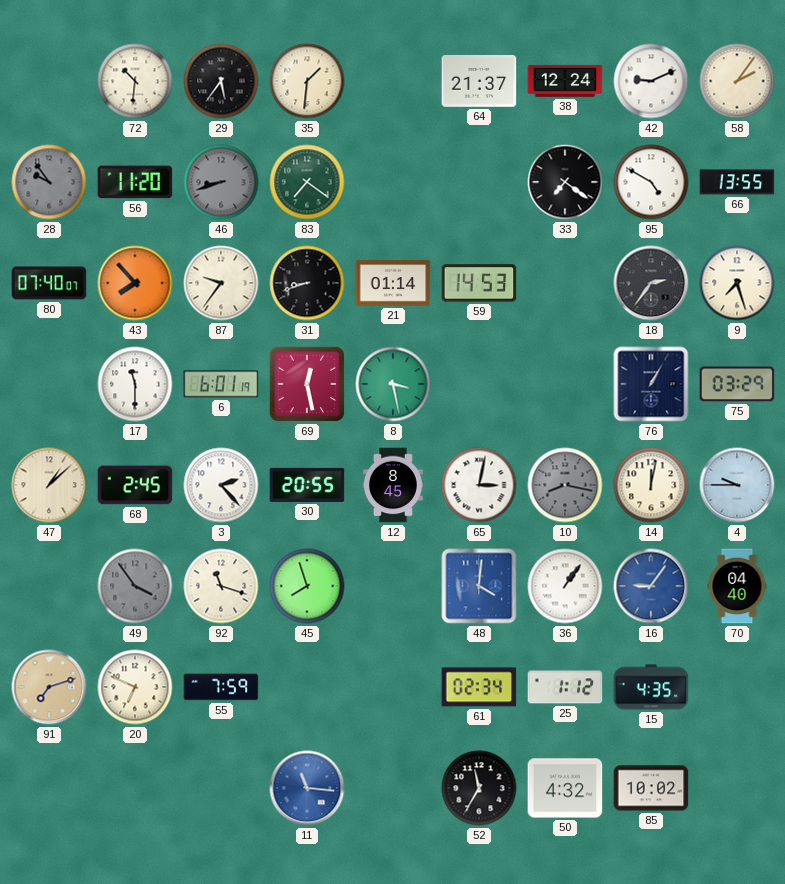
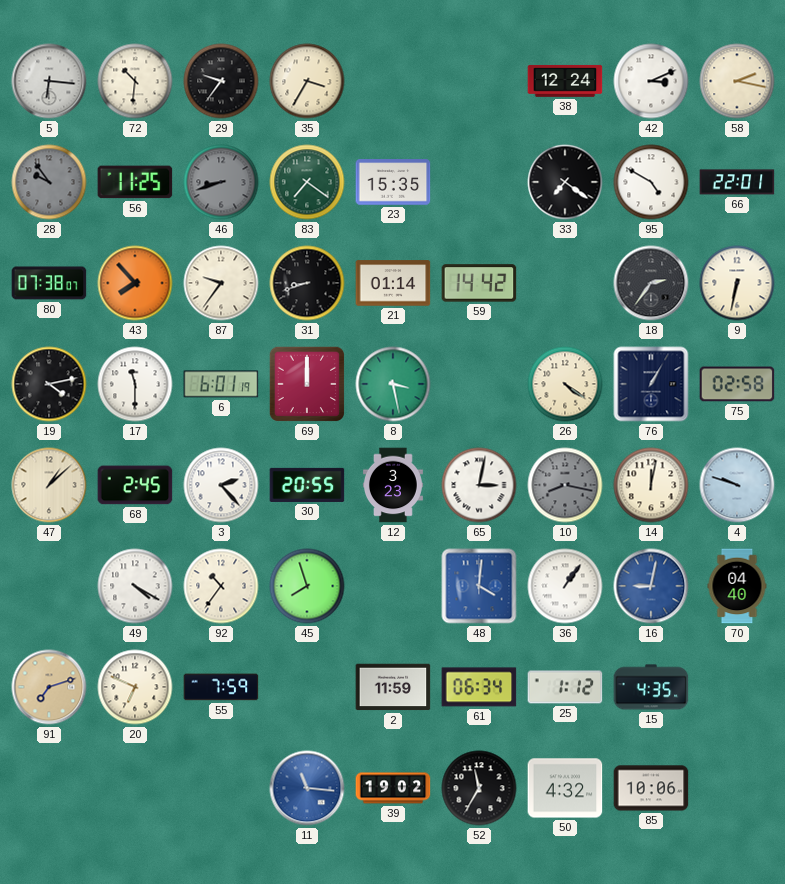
5: none -> 6:16
29: 5:36 -> 9:36
35: 1:31 -> 3:35
64: 21:37 -> none
42: 9:11 -> 3:11
58: 2:06 -> 2:17
56: 11:20 -> 11:25
23: none -> 15:35
66: 13:55 -> 22:01
80: 07:40 -> 07:38
59: 14:53 -> 14:42
9: 7:27 -> 6:32
19: none -> 4:13
69: 12:28 -> 12:00
26: none -> 4:21
75: 03:29 -> 02:58
12: 8:45 -> 3:23
4: 9:45 -> 9:48
49: 3:54 -> 4:20
49 dial: grey -> white
92: 11:18 -> 10:36
16: 9:06 -> 9:02
2: none -> 11:59
61: 02:34 -> 06:34
39: none -> 19:02
85: 10:02 -> 10:06
